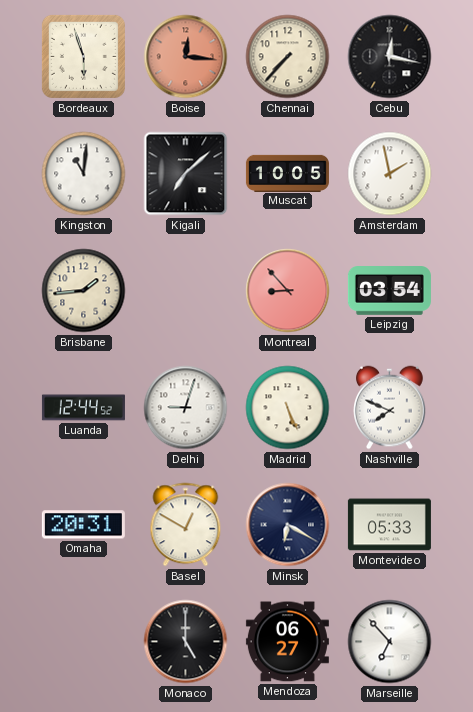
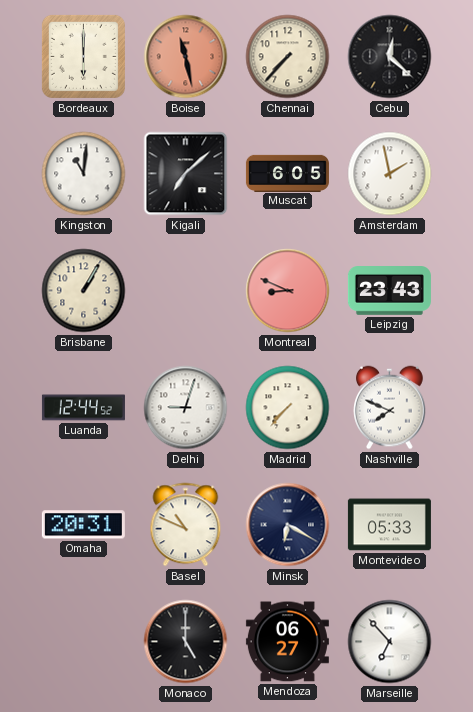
Bordeaux: 5:57 -> 6:00
Boise: 12:16 -> 11:28
Cebu: 12:17 -> 12:22
Muscat: 10:05 -> 6:05
Brisbane: 1:44 -> 1:05
Montreal: 8:53 -> 8:49
Leipzig: 03:54 -> 23:43
Madrid: 5:26 -> 7:37
Basel: 12:50 -> 10:49
